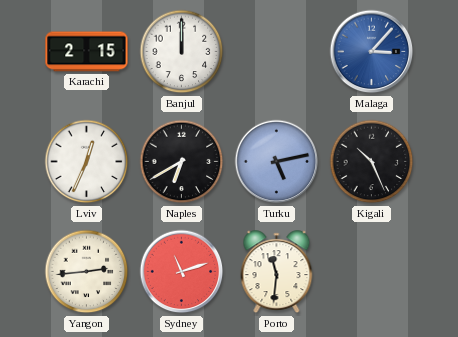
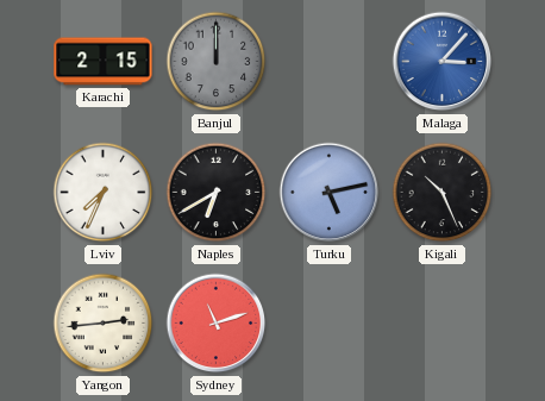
Banjul dial: white -> grey
Lviv: 12:34 -> 7:34
Porto: 11:31 -> none
